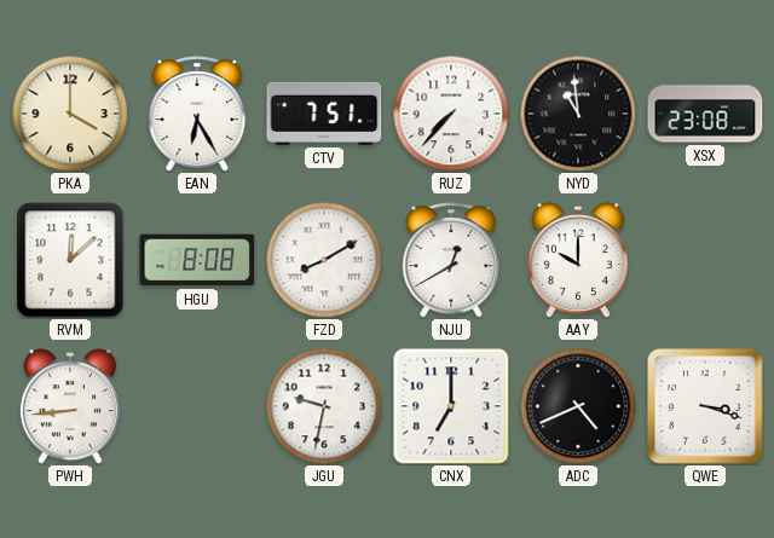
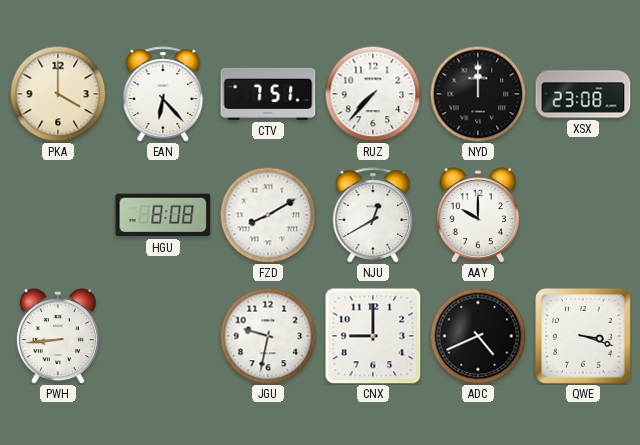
EAN: 6:25 -> 6:23
NYD: 10:59 -> 12:00
RVM: 12:08 -> none
CNX: 7:00 -> 9:00
